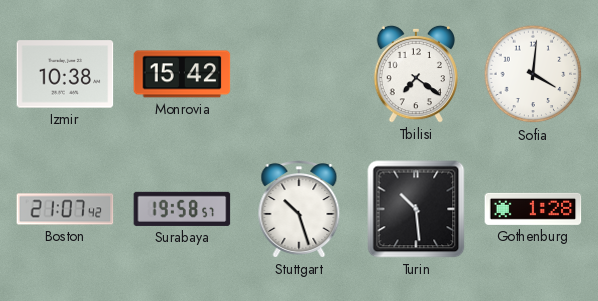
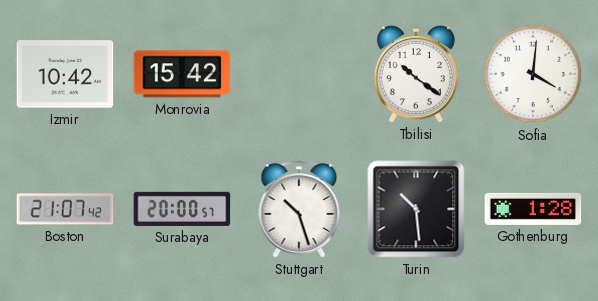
Izmir: 10:38 -> 10:42
Tbilisi: 7:21 -> 10:21
Surabaya: 19:58 -> 20:00
